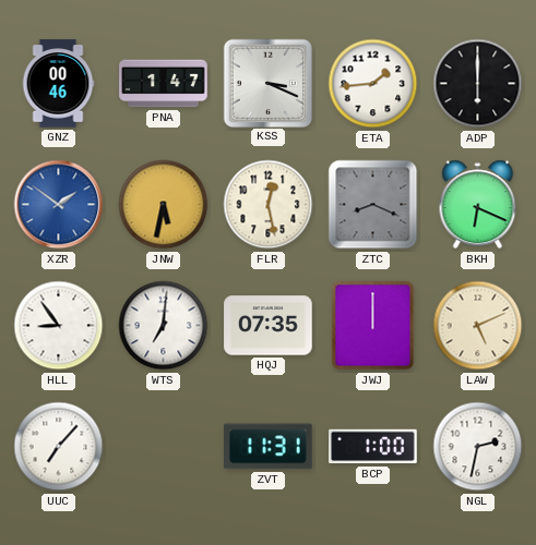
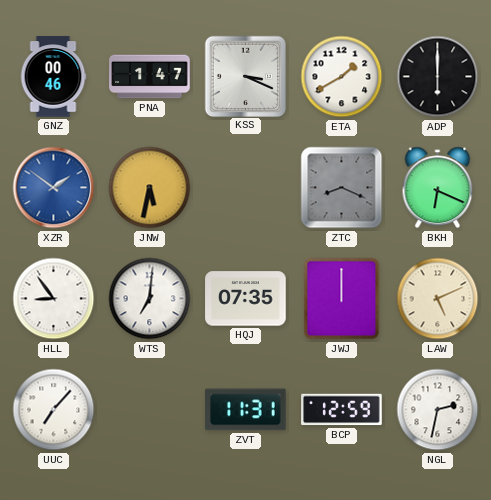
ETA: 1:44 -> 1:40
FLR: 12:28 -> none
BCP: 1:00 -> 12:59
